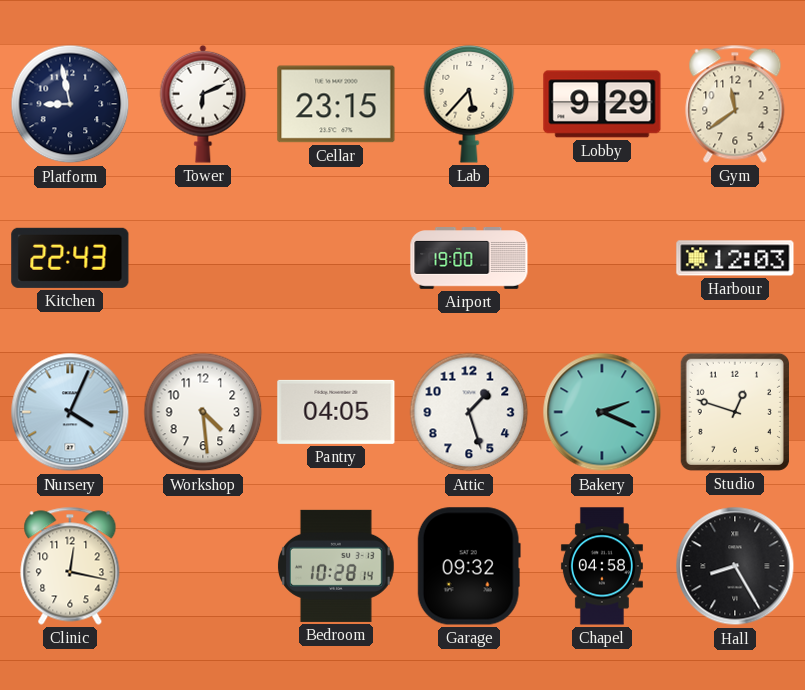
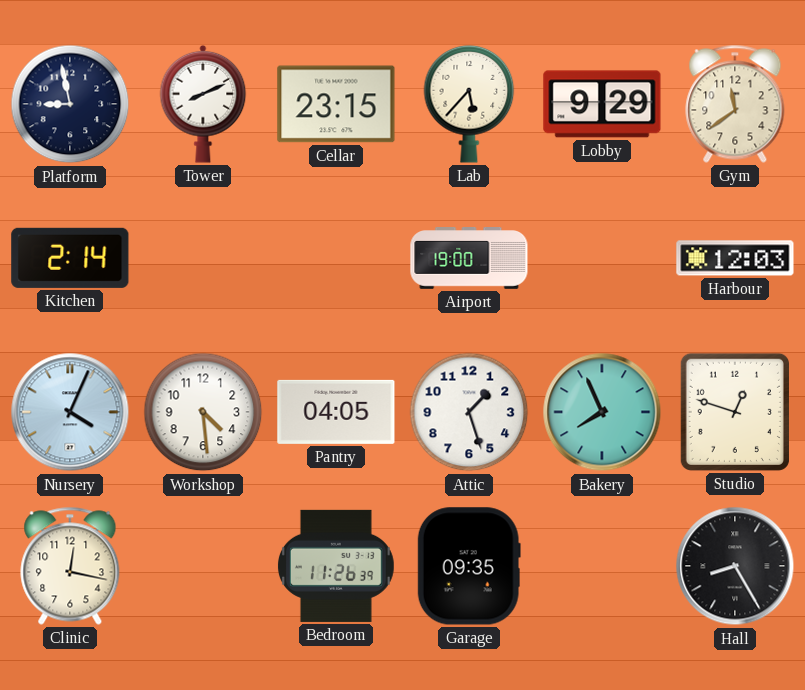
Tower: 6:11 -> 8:11
Kitchen: 22:43 -> 2:14
Bakery: 2:19 -> 7:56
Bedroom: 10:28 -> 11:26
Garage: 09:32 -> 09:35
Chapel: 04:58 -> none
